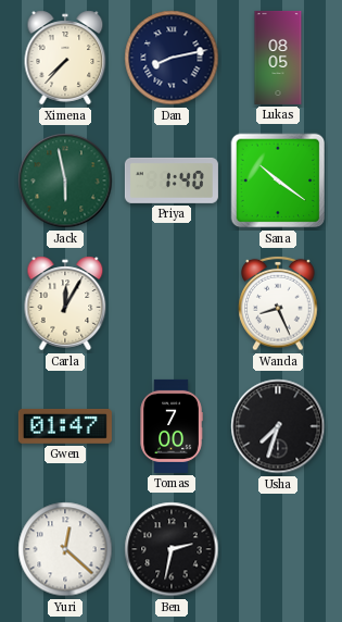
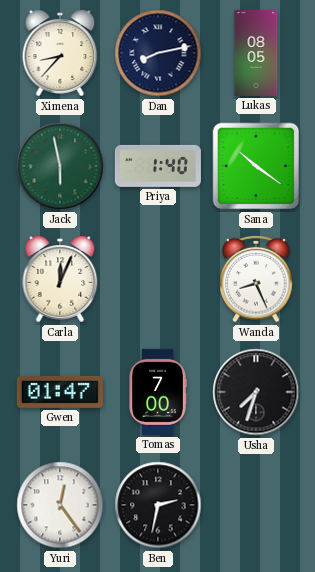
Ximena: 7:37 -> 8:37
Carla: 12:05 -> 12:04
Yuri: 12:22 -> 12:24
